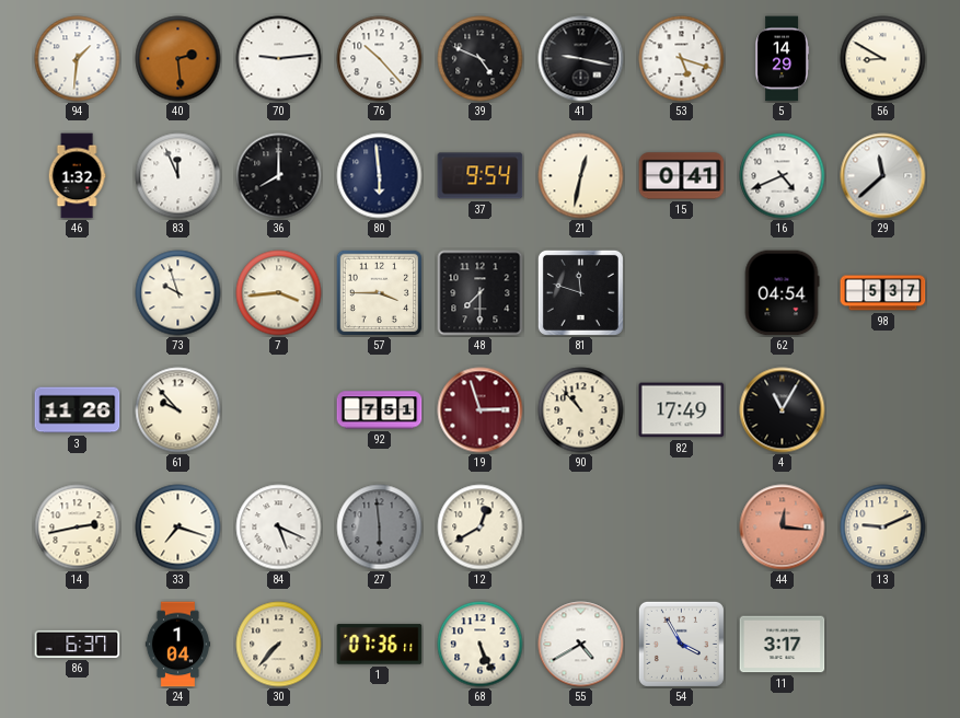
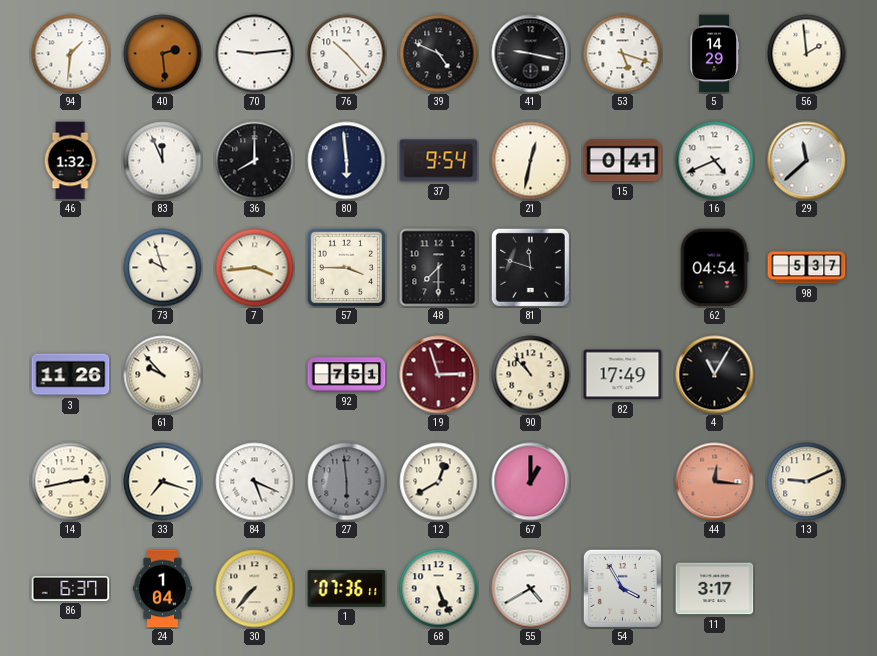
56: 8:50 -> 1:59
67: none -> 1:00
